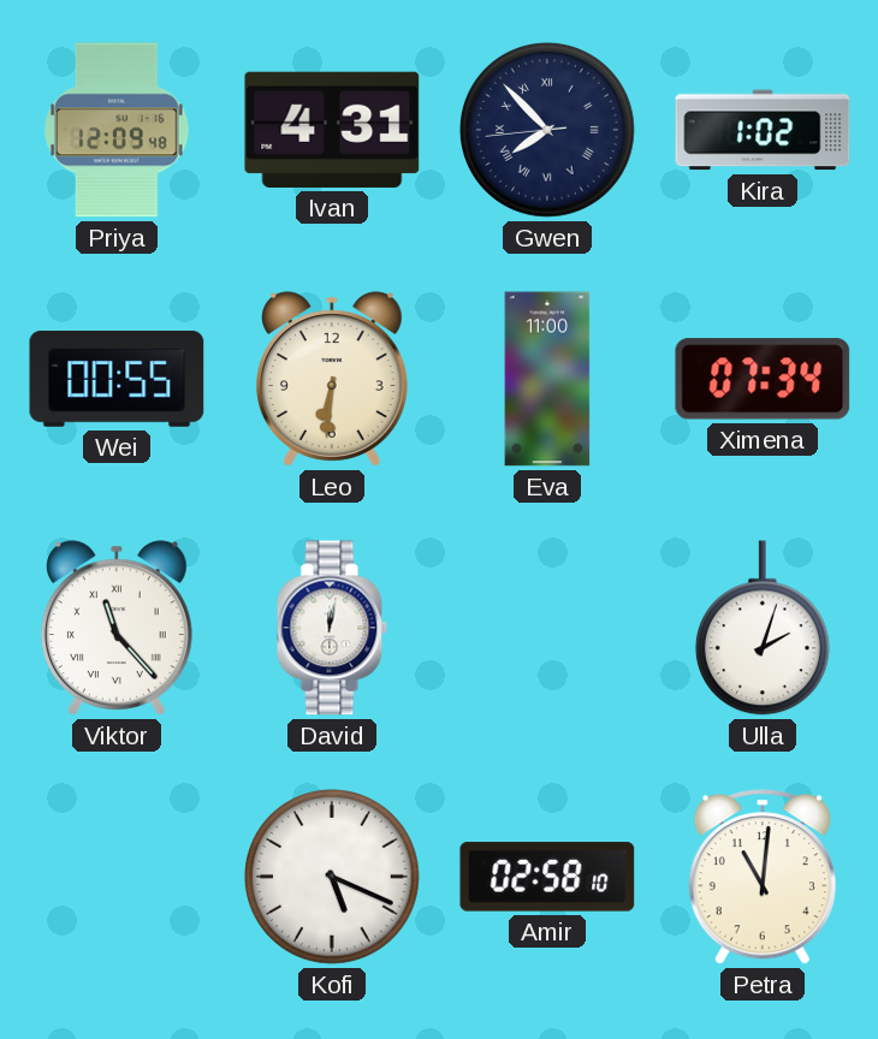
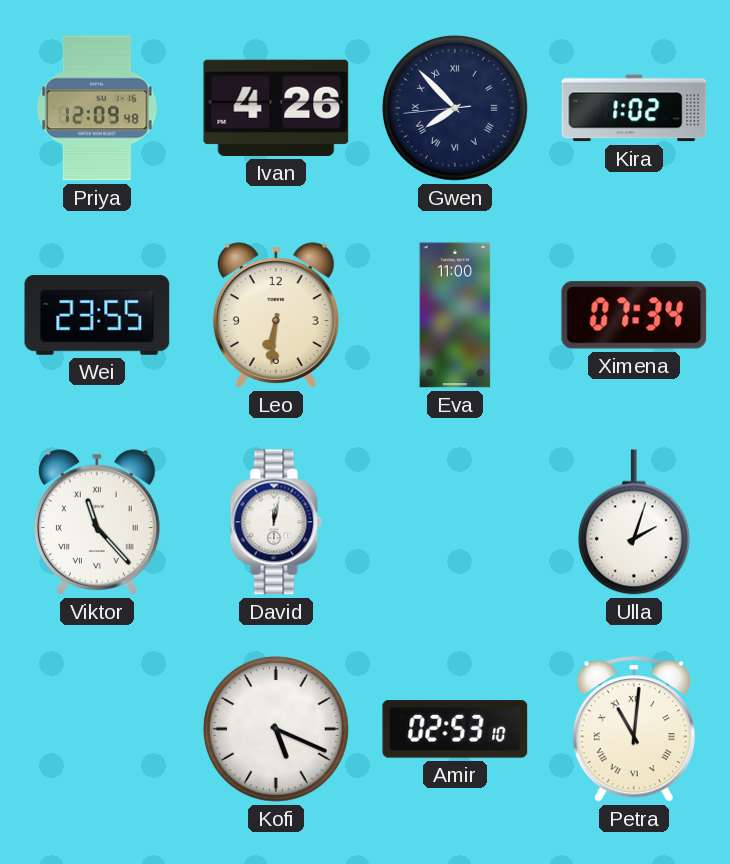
Ivan: 4:31 -> 4:26
Wei: 00:55 -> 23:55
Amir: 02:58 -> 02:53
Petra numerals: Arabic -> Roman
